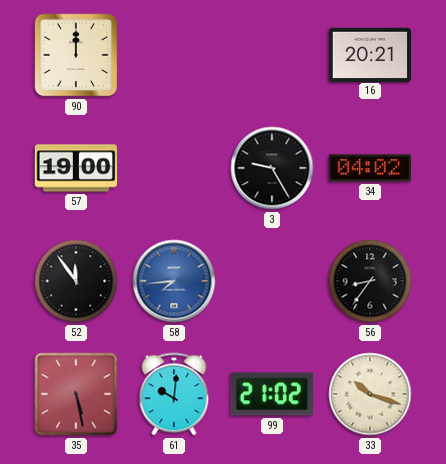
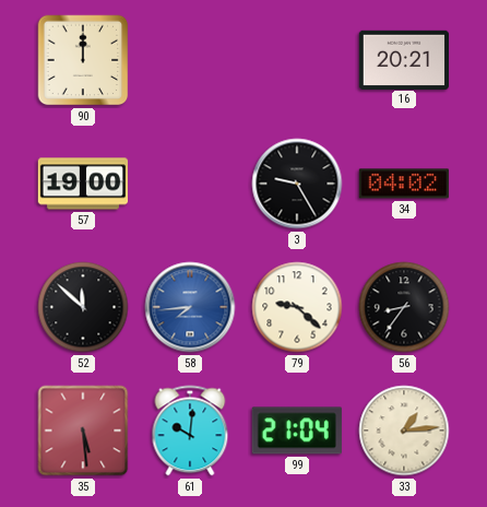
52: 11:54 -> 11:52
79: none -> 9:22
35: 5:28 -> 5:29
99: 21:02 -> 21:04
33: 10:18 -> 1:14
